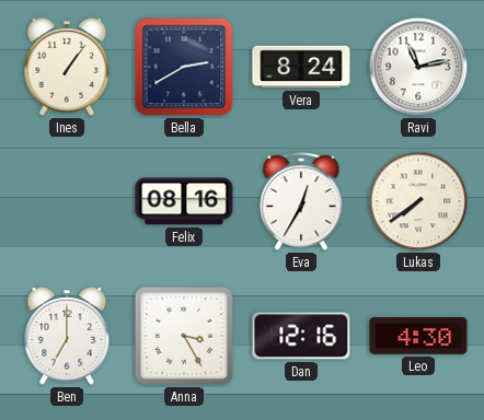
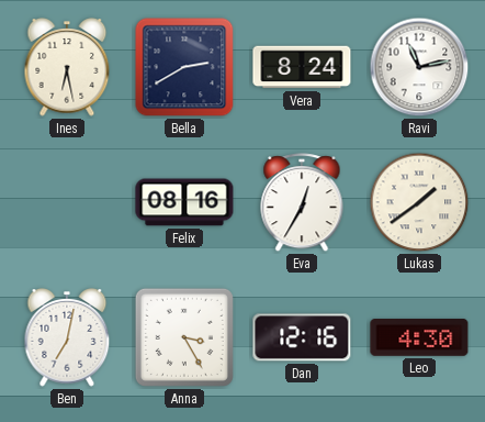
Ines: 1:06 -> 6:28
Lukas: 7:39 -> 1:39
Ben: 7:00 -> 7:02
